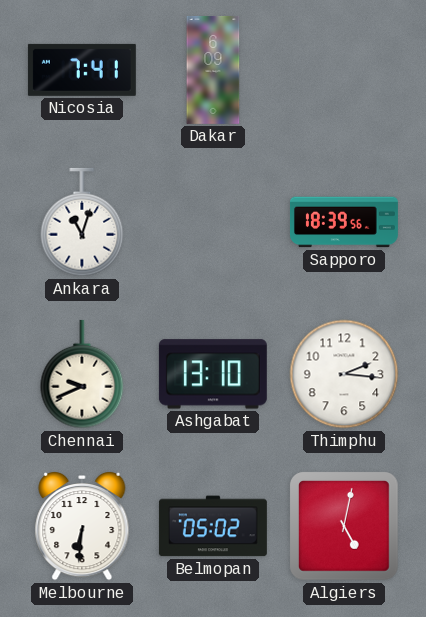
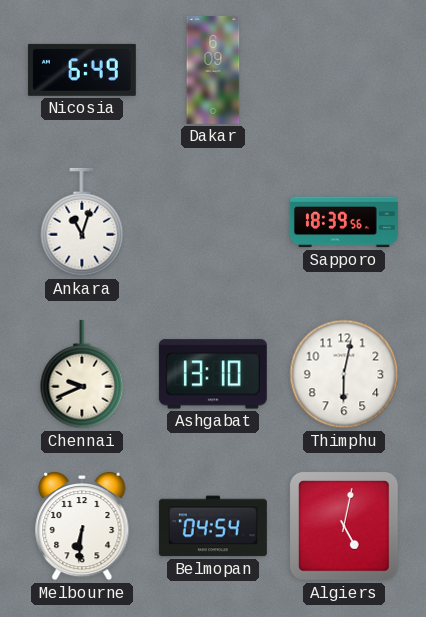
Nicosia: 7:41 -> 6:49
Thimphu: 2:16 -> 6:02
Belmopan: 05:02 -> 04:54
